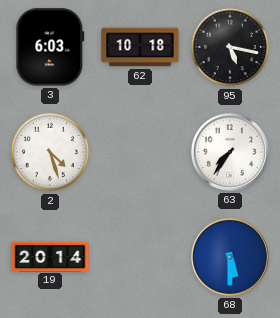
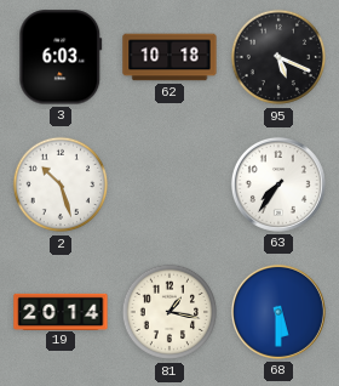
95: 5:17 -> 5:19
2: 4:27 -> 10:27
81: none -> 1:17
